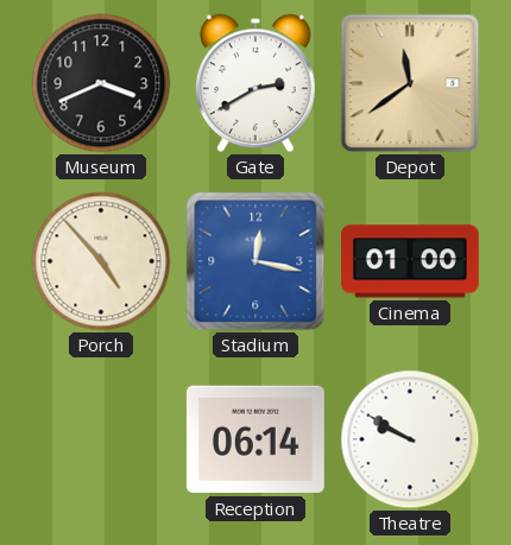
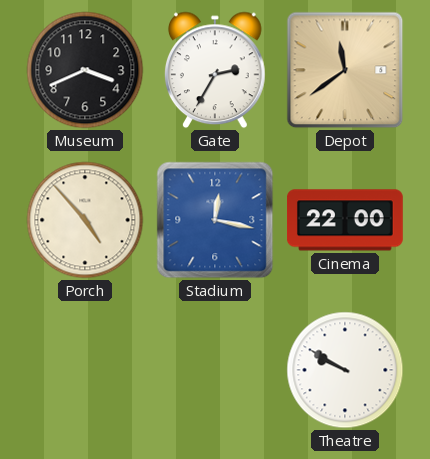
Gate: 2:40 -> 2:35
Cinema: 01:00 -> 22:00
Reception: 06:14 -> none
